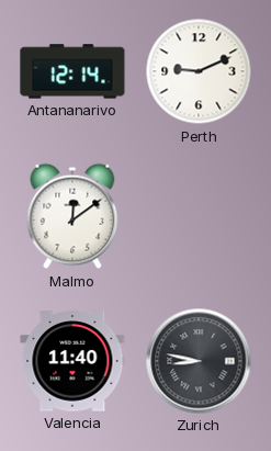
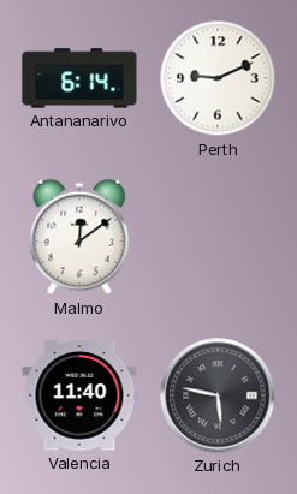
Antananarivo: 12:14 -> 6:14
Zurich: 8:47 -> 5:47
